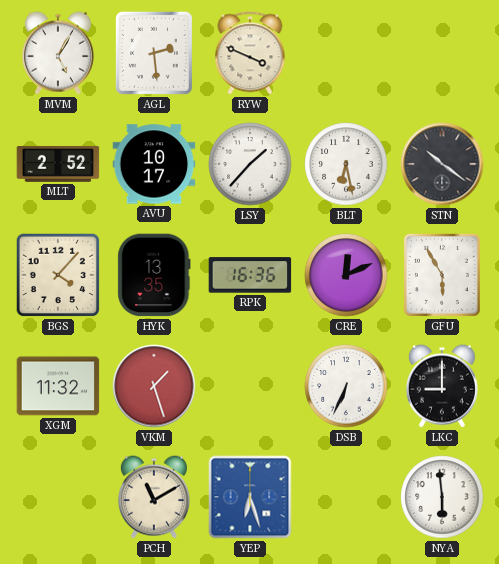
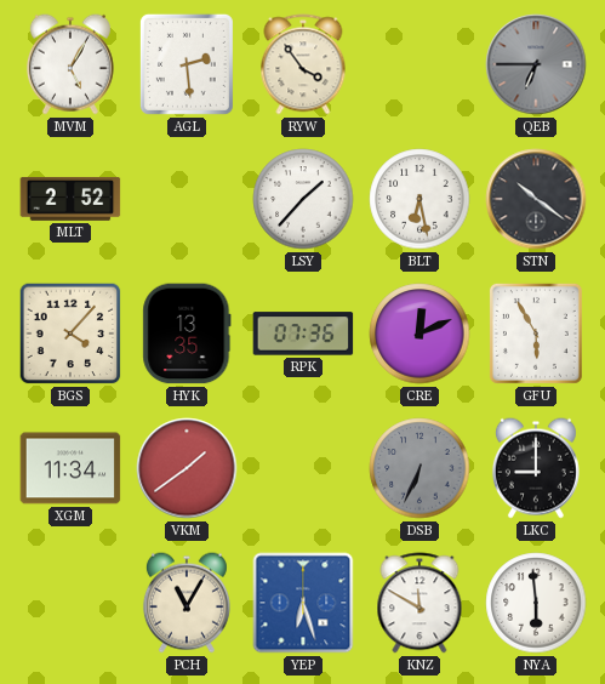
RYW: 3:49 -> 3:54
QEB: none -> 6:45
AVU: 10:17 -> none
RPK: 16:36 -> 07:36
XGM: 11:32 -> 11:34
VKM: 1:27 -> 1:39
DSB dial: white -> grey
PCH: 11:10 -> 11:05
KNZ: none -> 11:50
